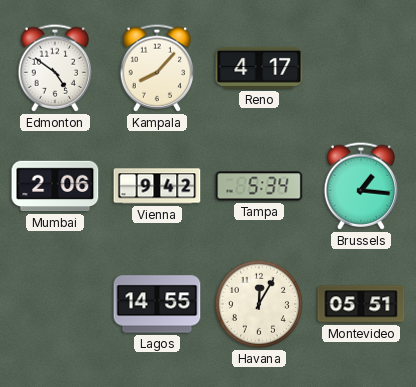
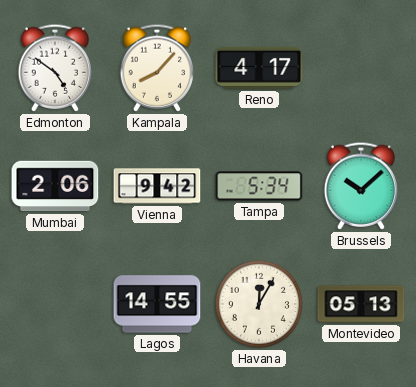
Brussels: 1:16 -> 10:08
Montevideo: 05:51 -> 05:13
